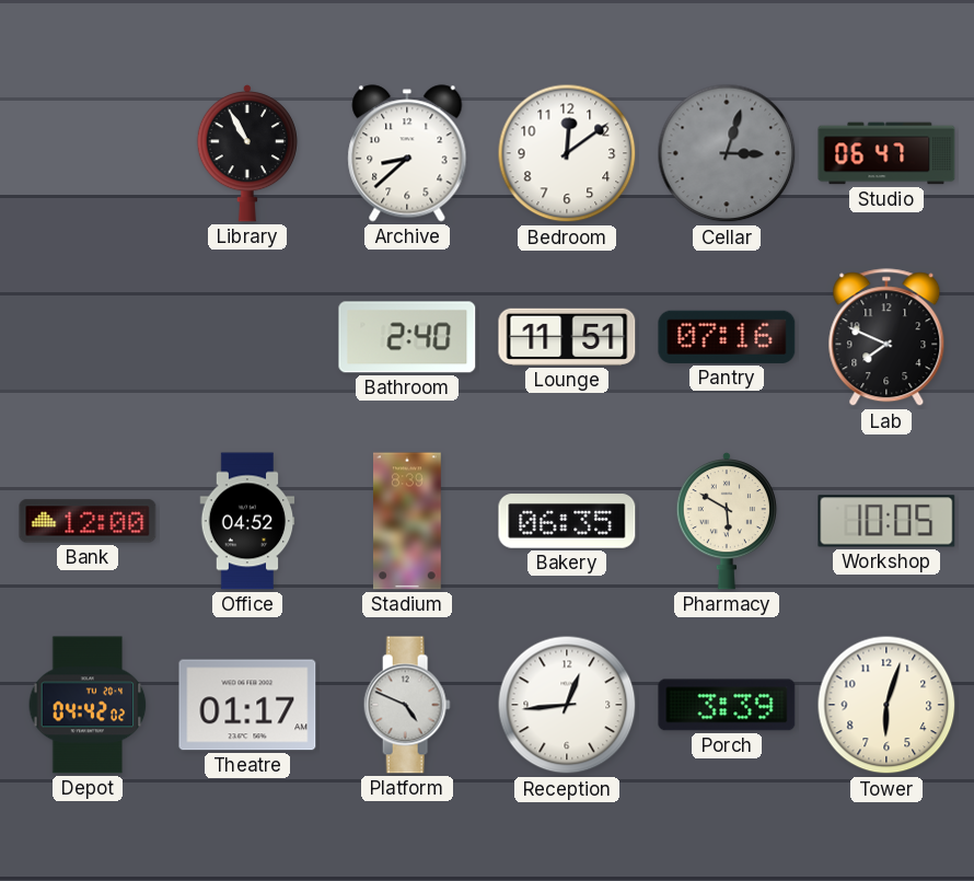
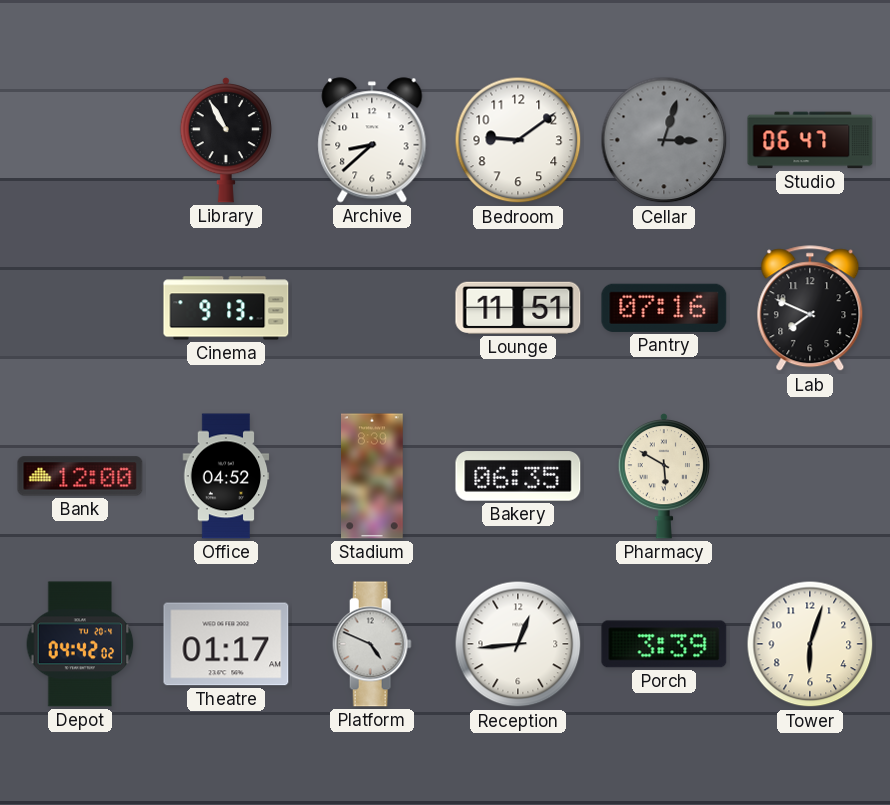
Bedroom: 12:09 -> 9:09
Cinema: none -> 9:13
Bathroom: 2:40 -> none
Workshop: 10:05 -> none
